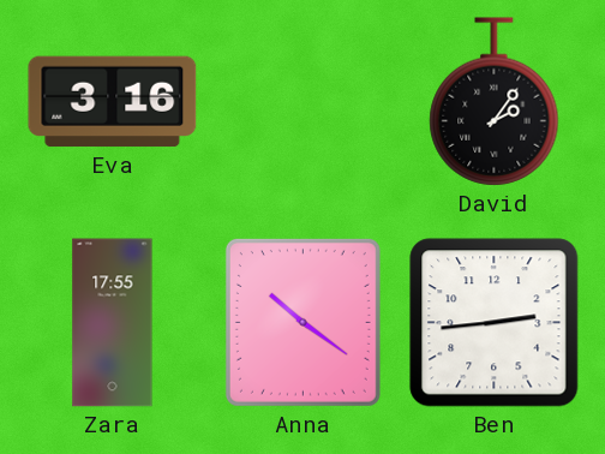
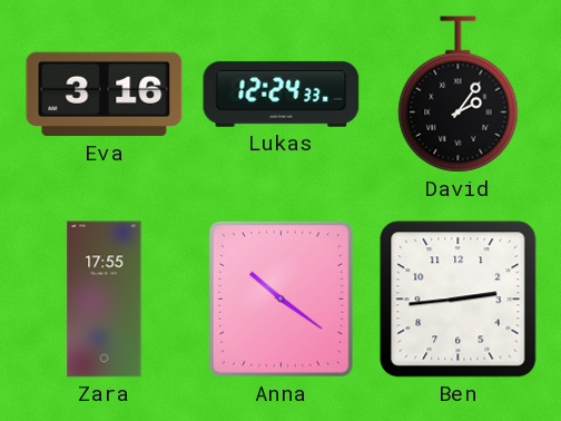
Lukas: none -> 12:24
